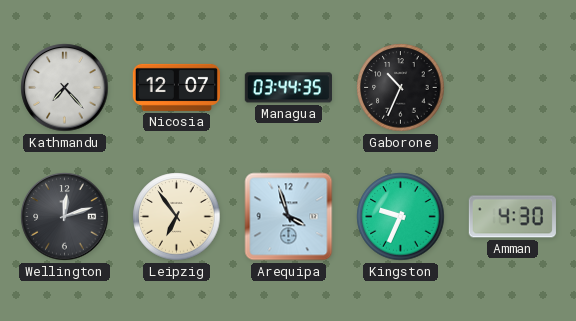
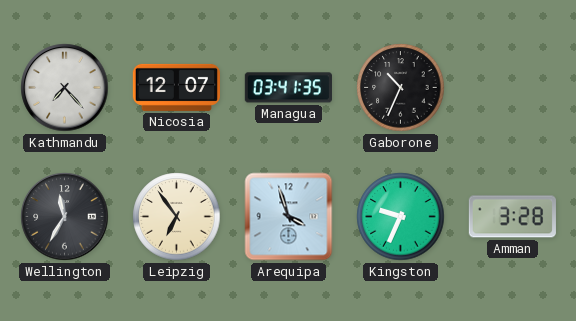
Managua: 03:44 -> 03:41
Wellington: 12:12 -> 11:35
Amman: 4:30 -> 3:28
